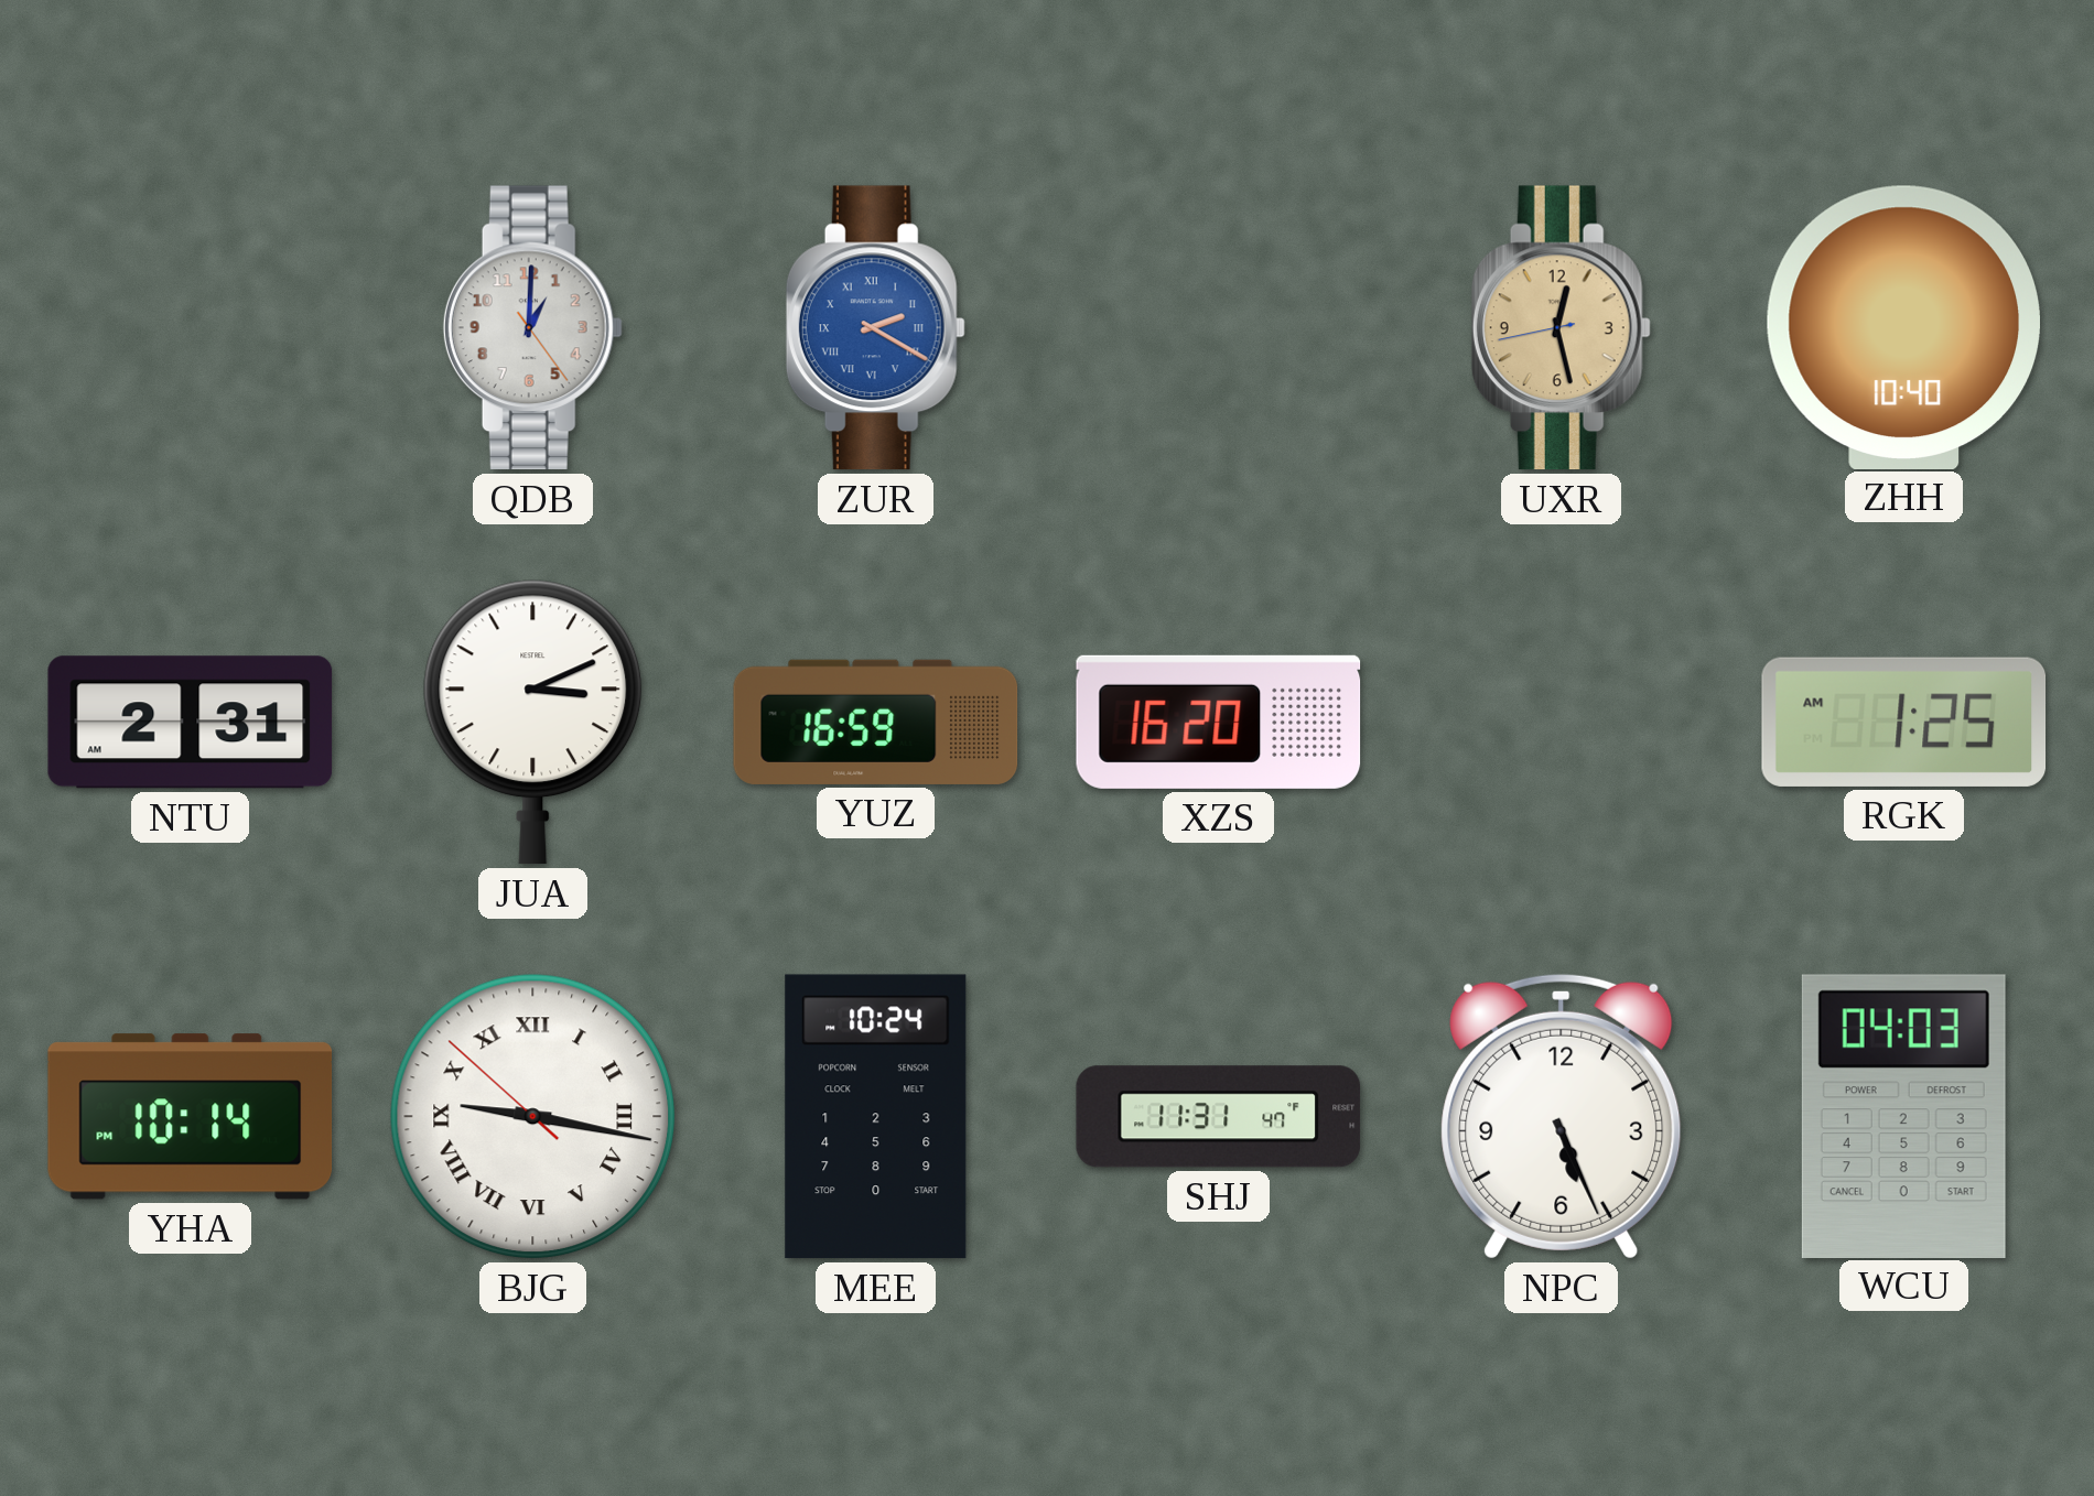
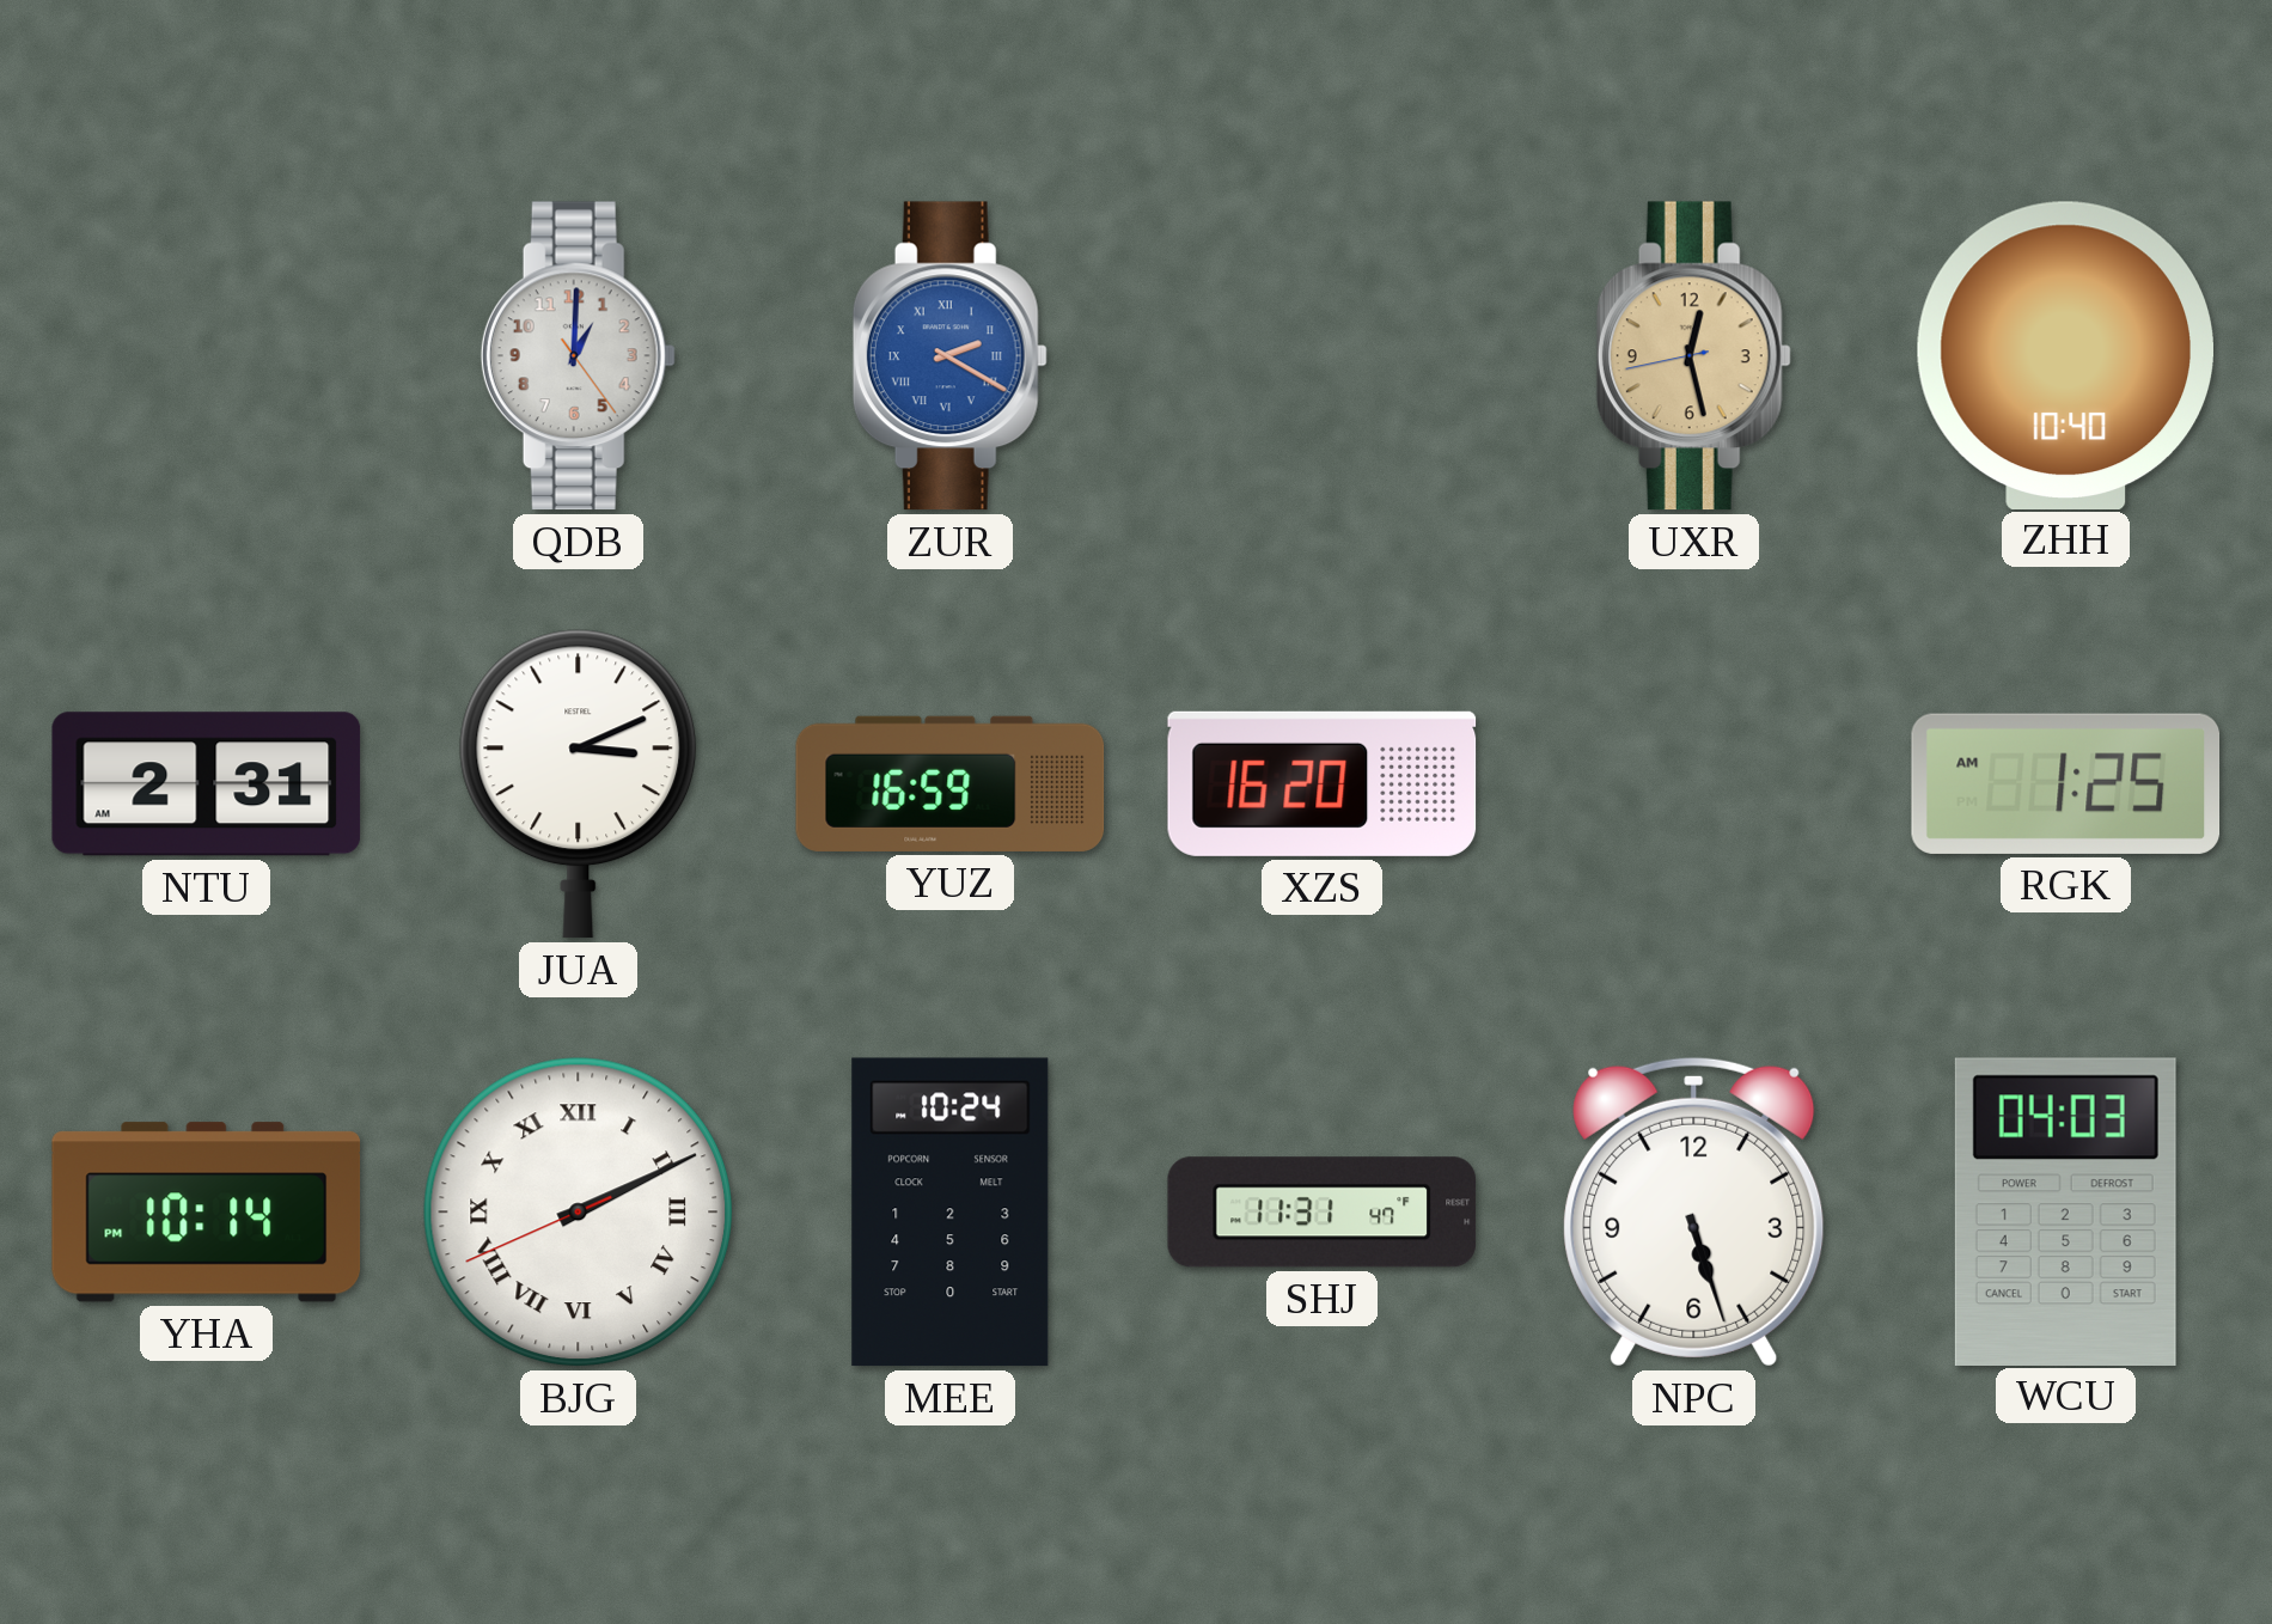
BJG: 9:16 -> 2:10
NPC: 5:26 -> 5:27
